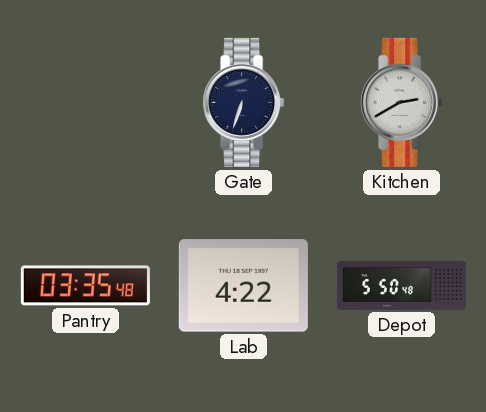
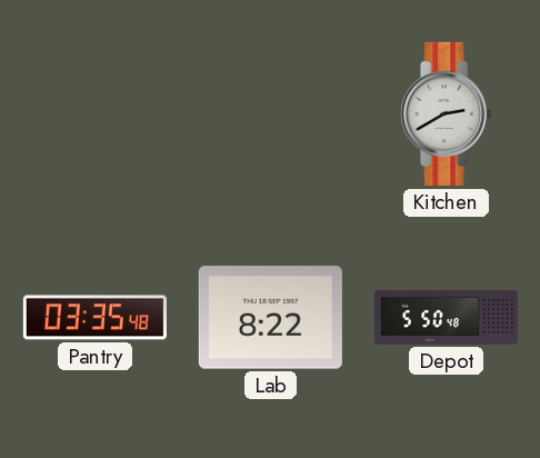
Gate: 6:33 -> none
Lab: 4:22 -> 8:22
